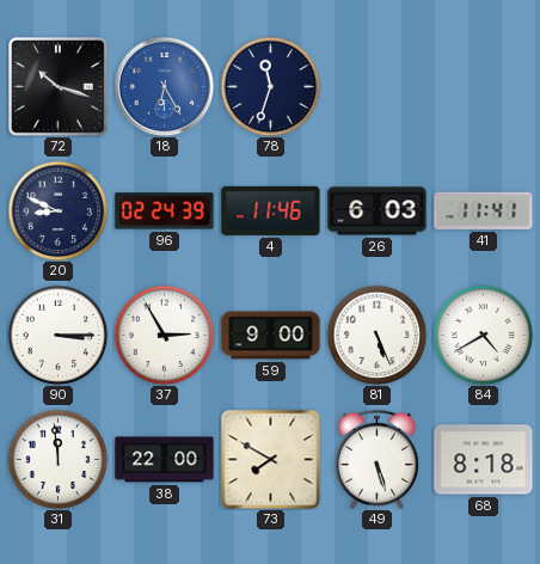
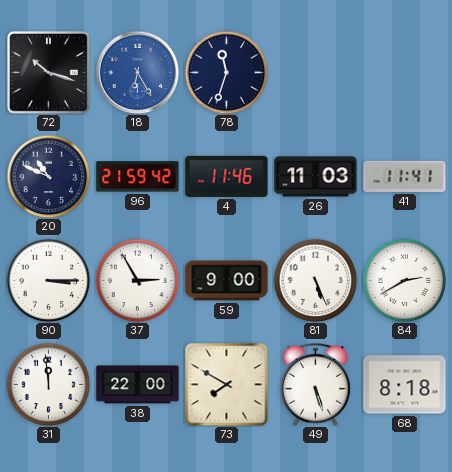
20: 8:49 -> 10:49
96: 02:24 -> 21:59
26: 6:03 -> 11:03
84: 4:40 -> 2:40
